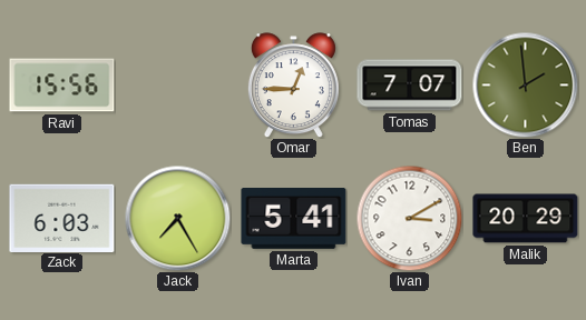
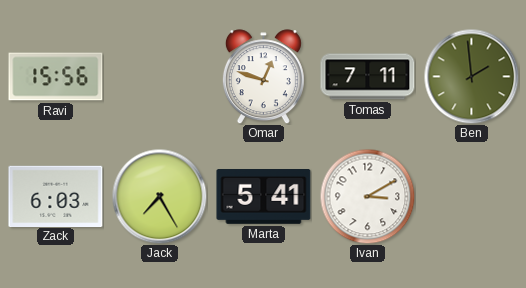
Omar: 12:45 -> 12:48
Tomas: 7:07 -> 7:11
Malik: 20:29 -> none
